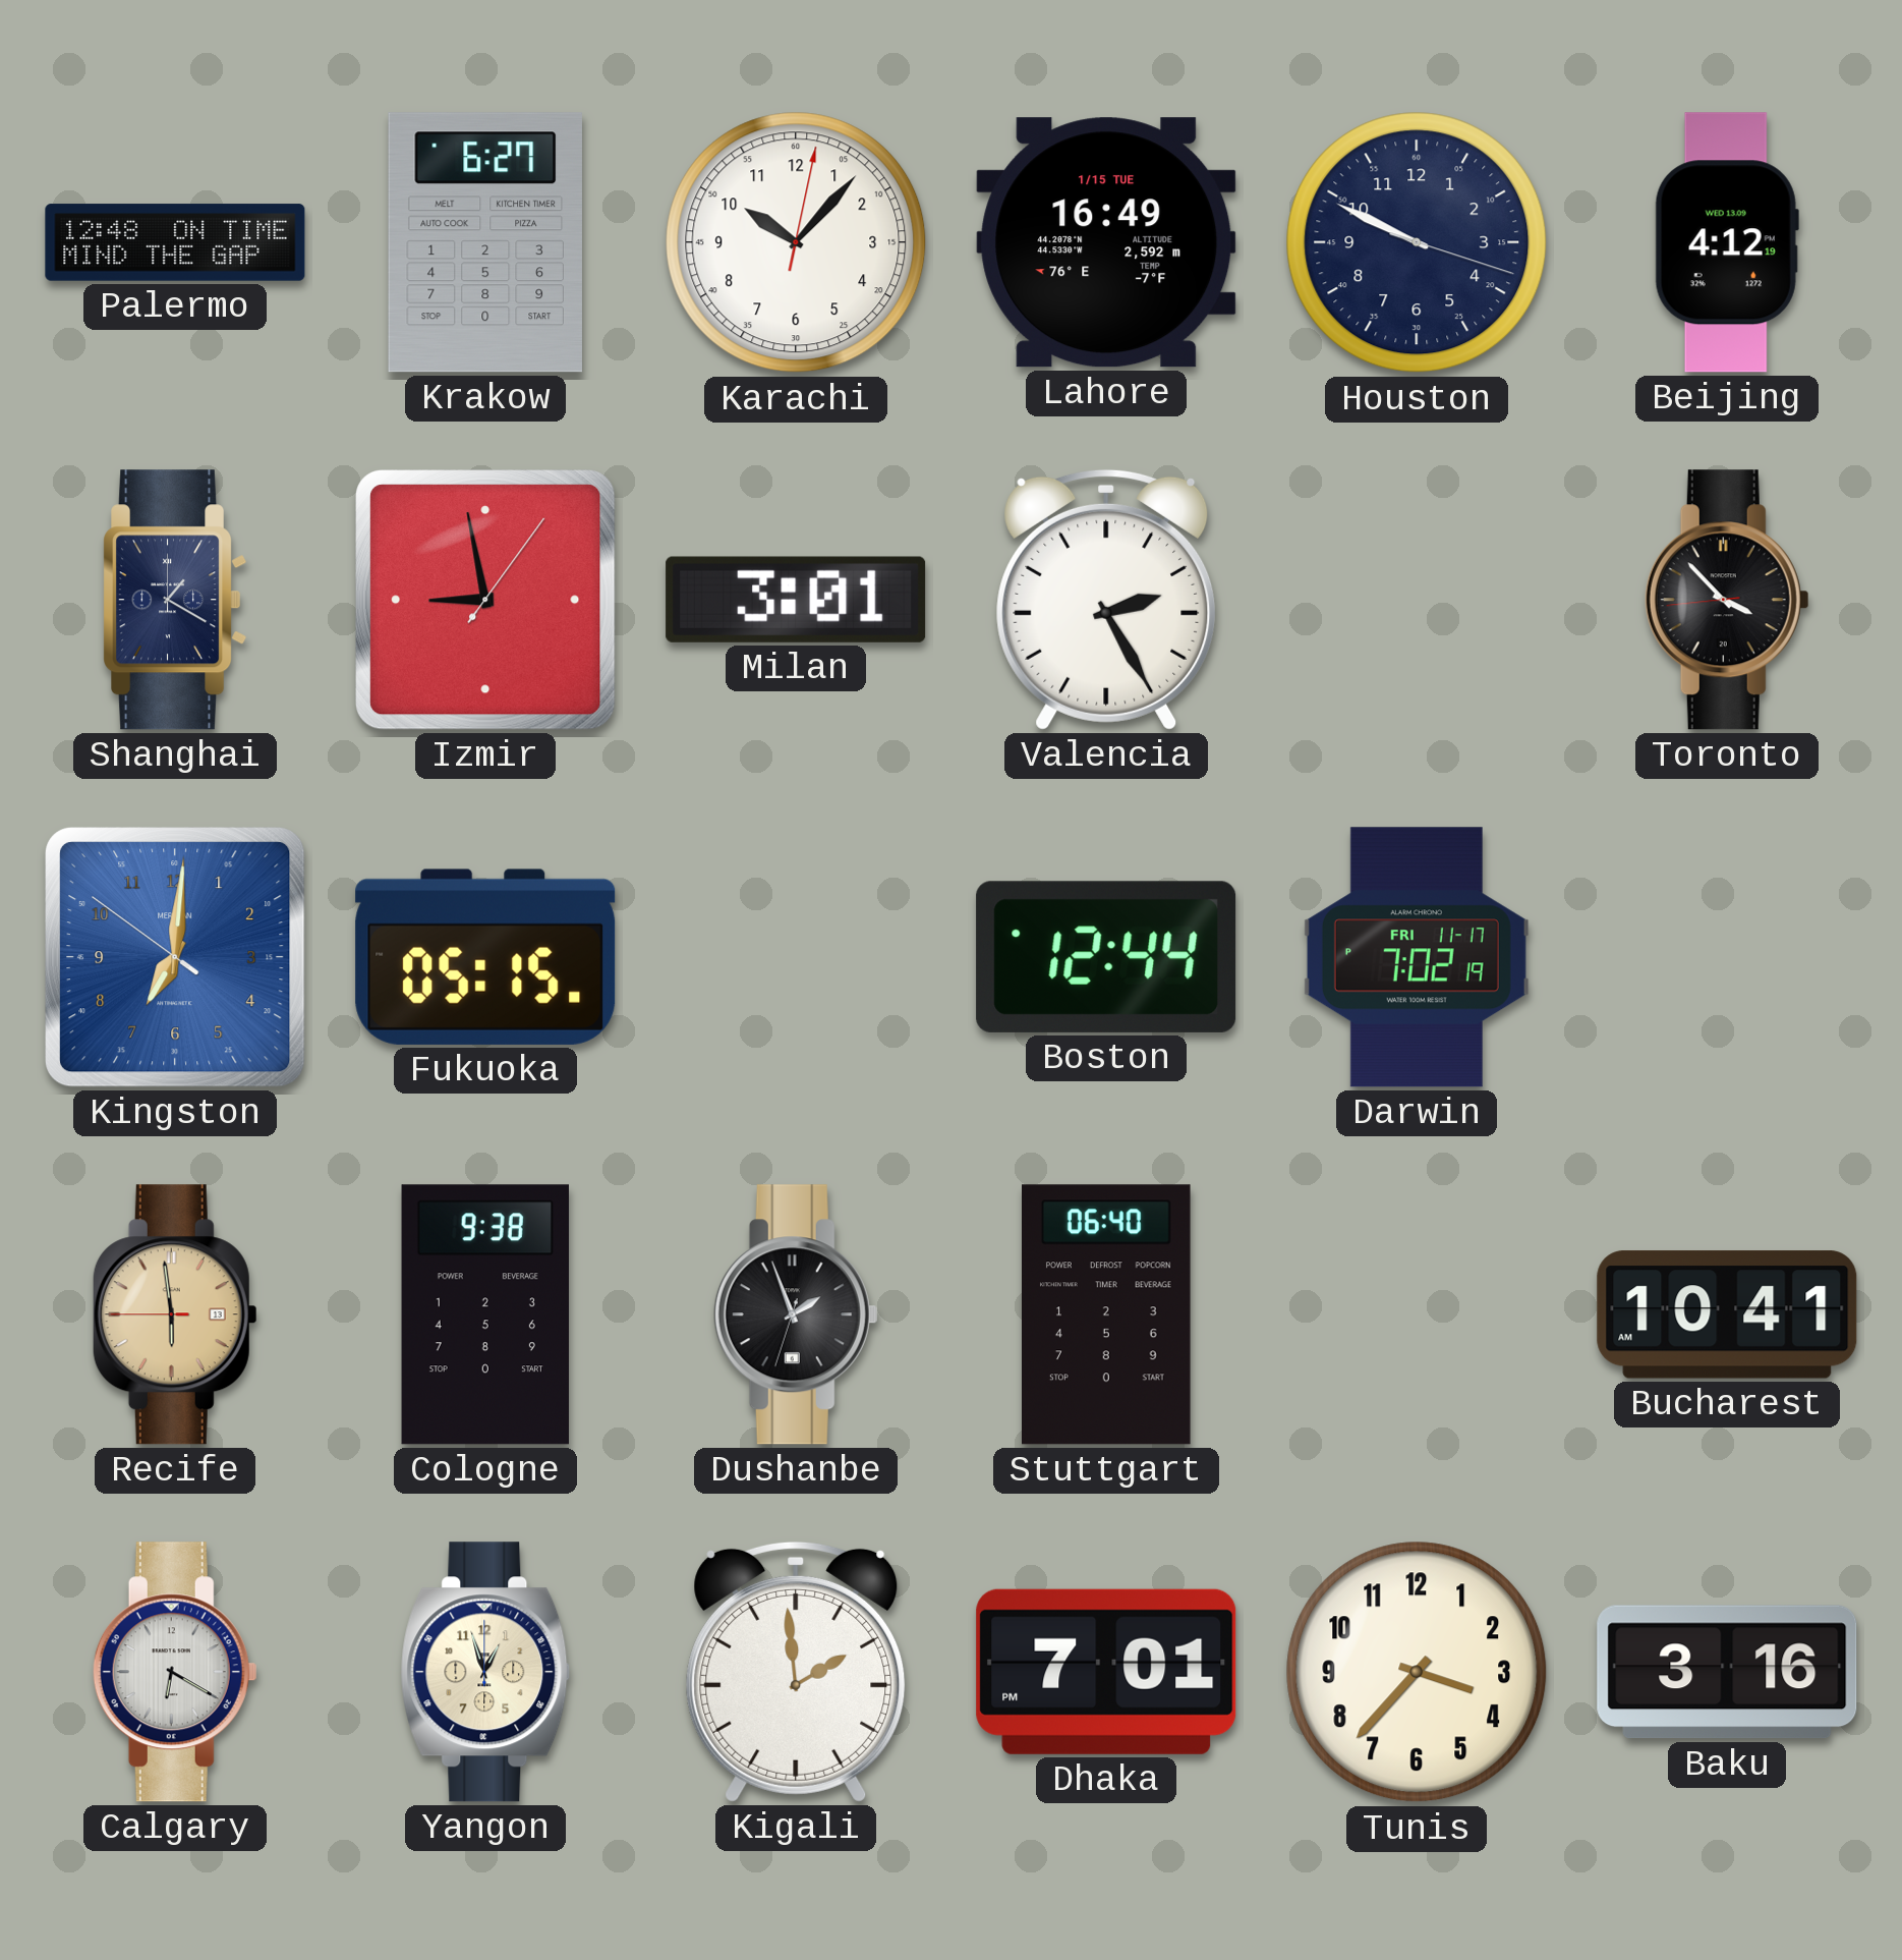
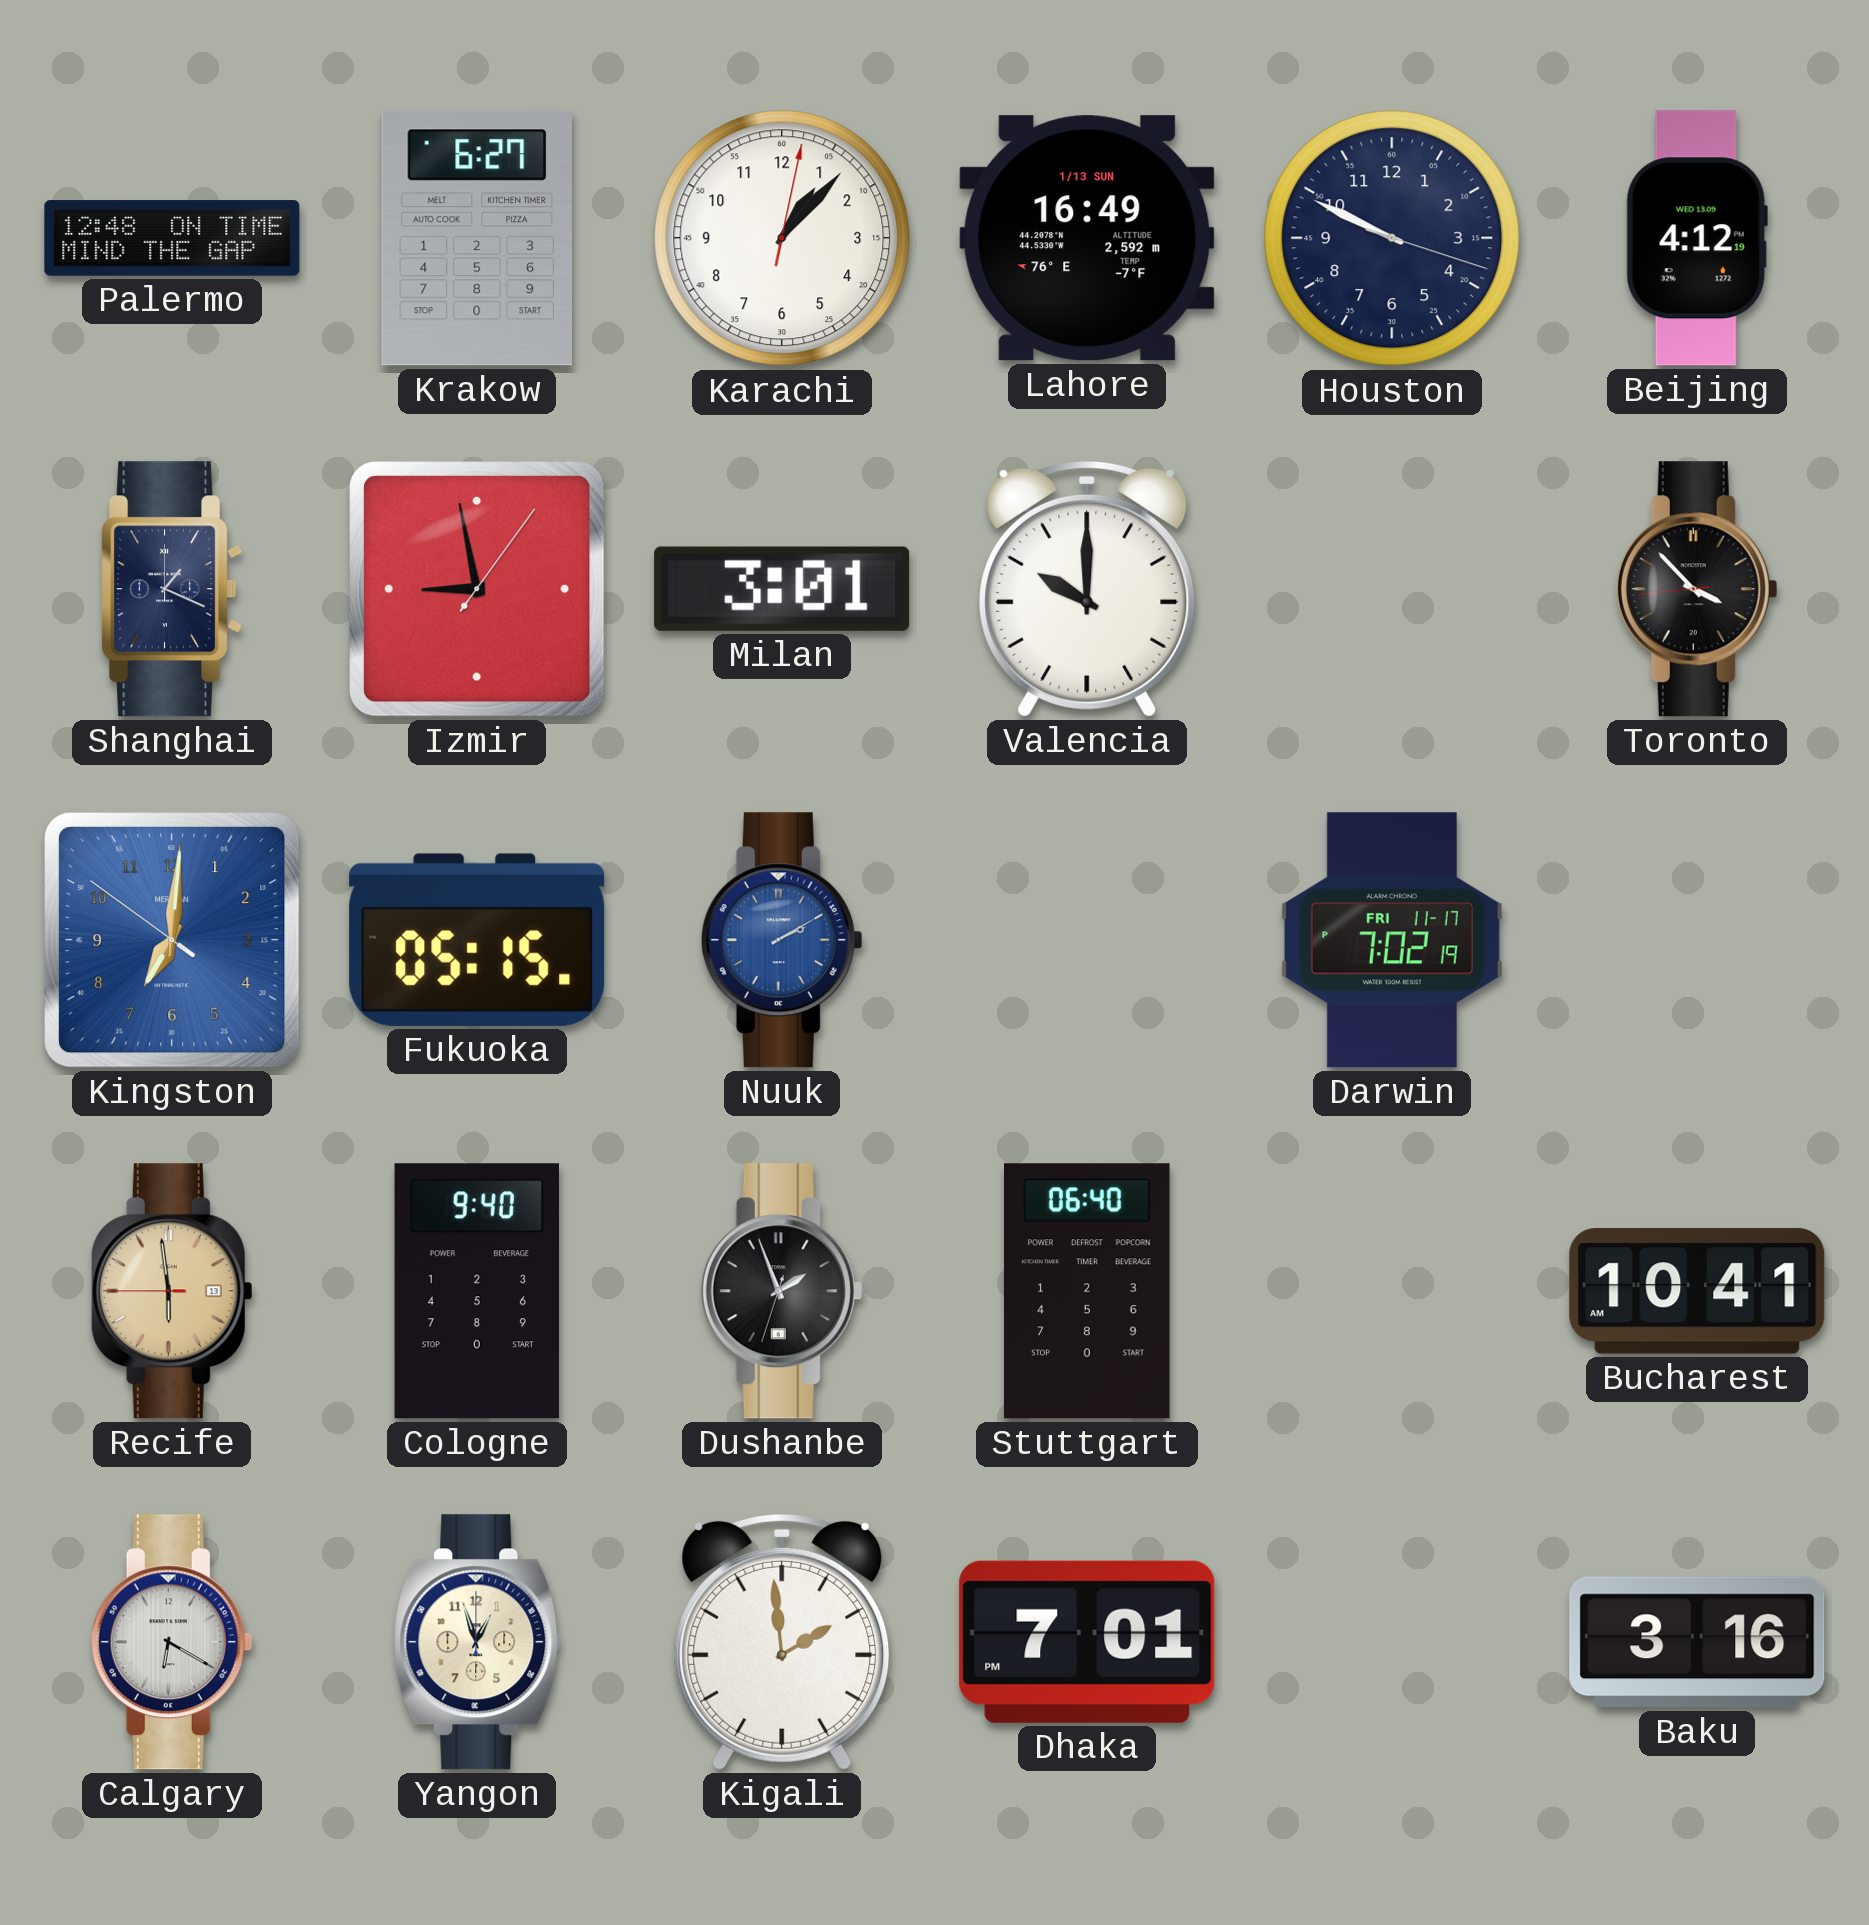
Karachi: 10:07 -> 1:07
Lahore date: 1/15 TUE -> 1/13 SUN
Shanghai: 1:20 -> 1:19
Valencia: 2:25 -> 10:00
Nuuk: none -> 2:10
Boston: 12:44 -> none
Cologne: 9:38 -> 9:40
Tunis: 3:37 -> none
